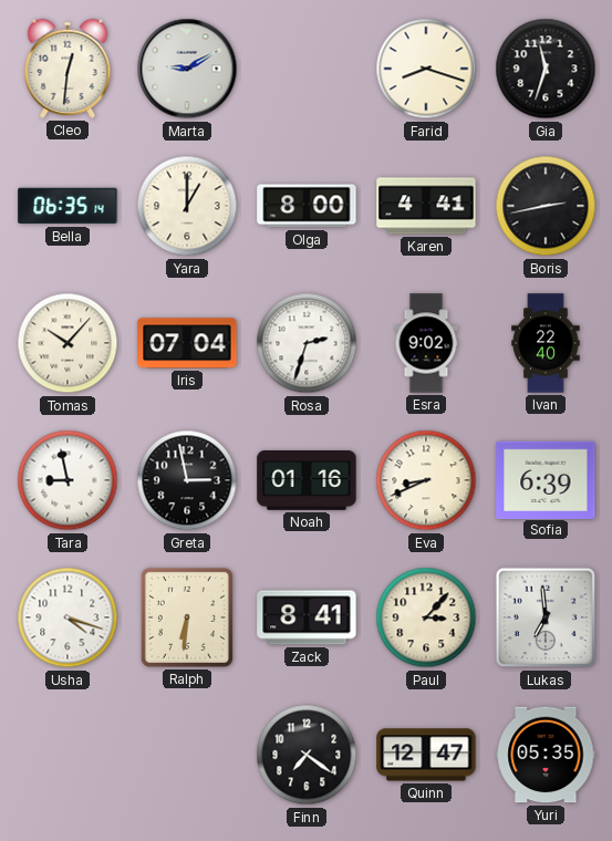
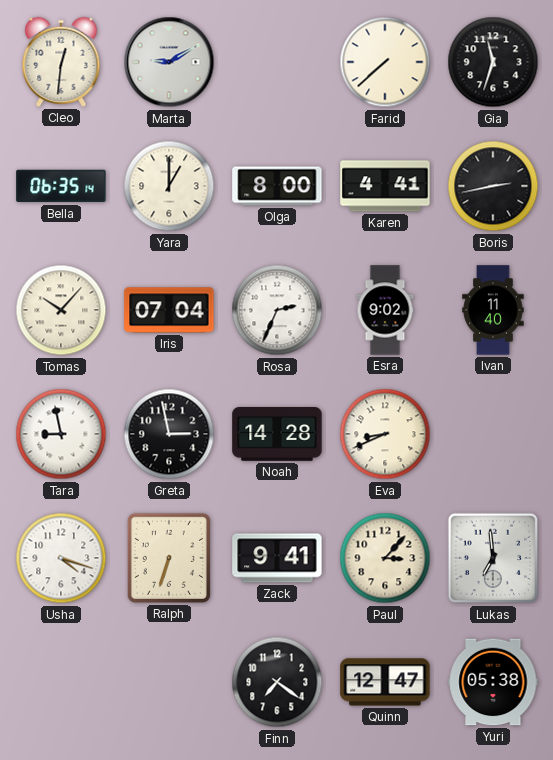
Farid: 8:18 -> 7:38
Rosa: 2:33 -> 2:34
Ivan: 22:40 -> 11:40
Noah: 01:16 -> 14:28
Sofia: 6:39 -> none
Ralph: 6:31 -> 6:33
Zack: 8:41 -> 9:41
Yuri: 05:35 -> 05:38
